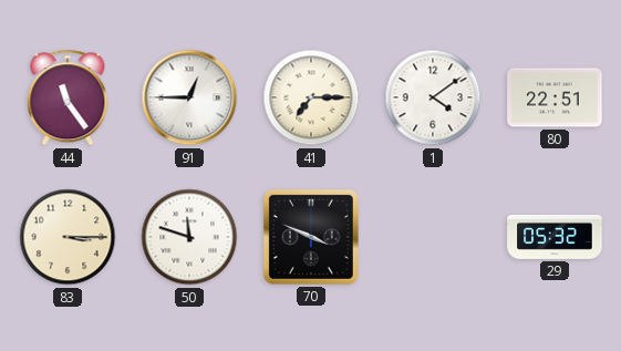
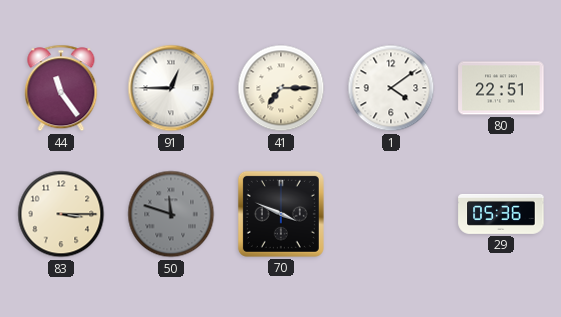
50 dial: white -> grey
29: 05:32 -> 05:36
